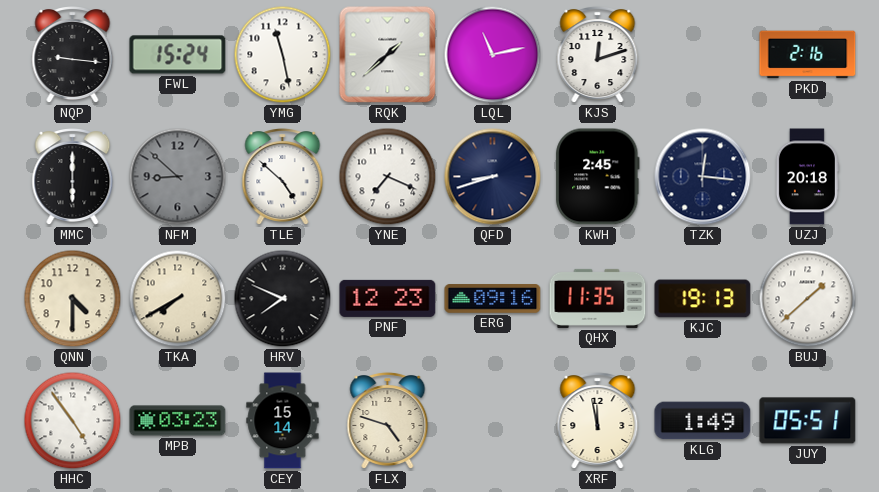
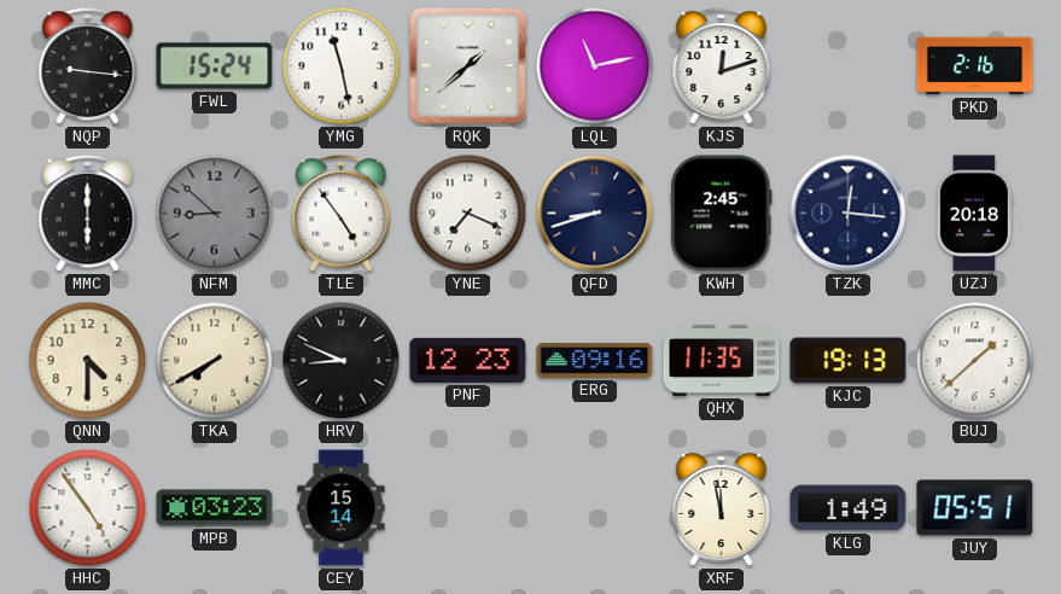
TLE: 4:52 -> 4:54
HRV: 7:49 -> 8:49
FLX: 4:48 -> none
